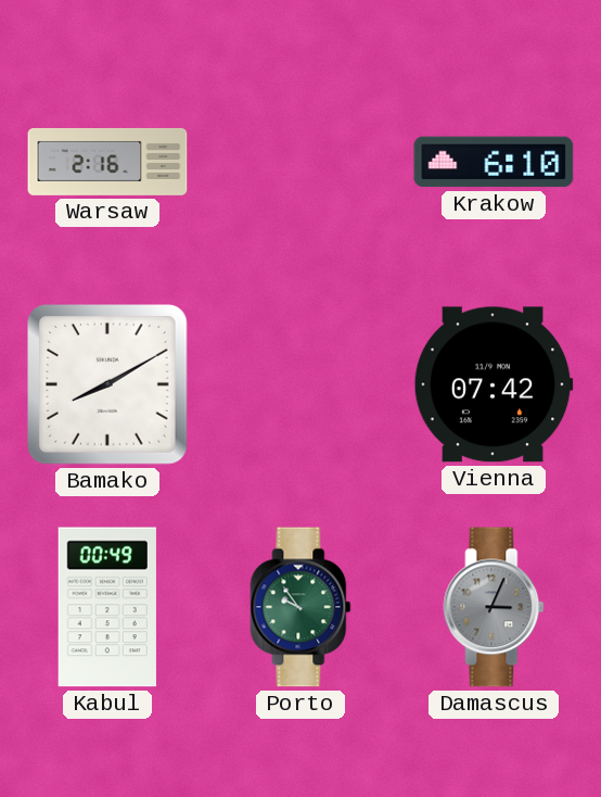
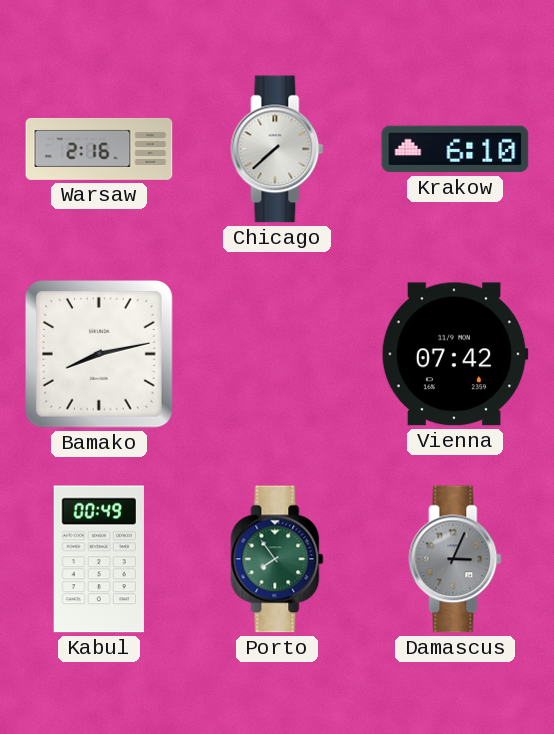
Chicago: none -> 7:38
Bamako: 8:10 -> 8:13
Porto: 9:54 -> 7:54
